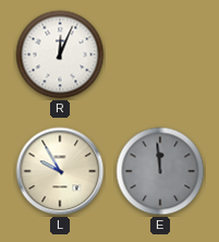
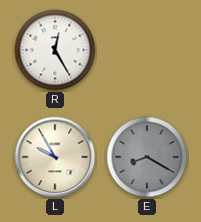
R: 12:04 -> 12:25
E: 11:59 -> 8:20
